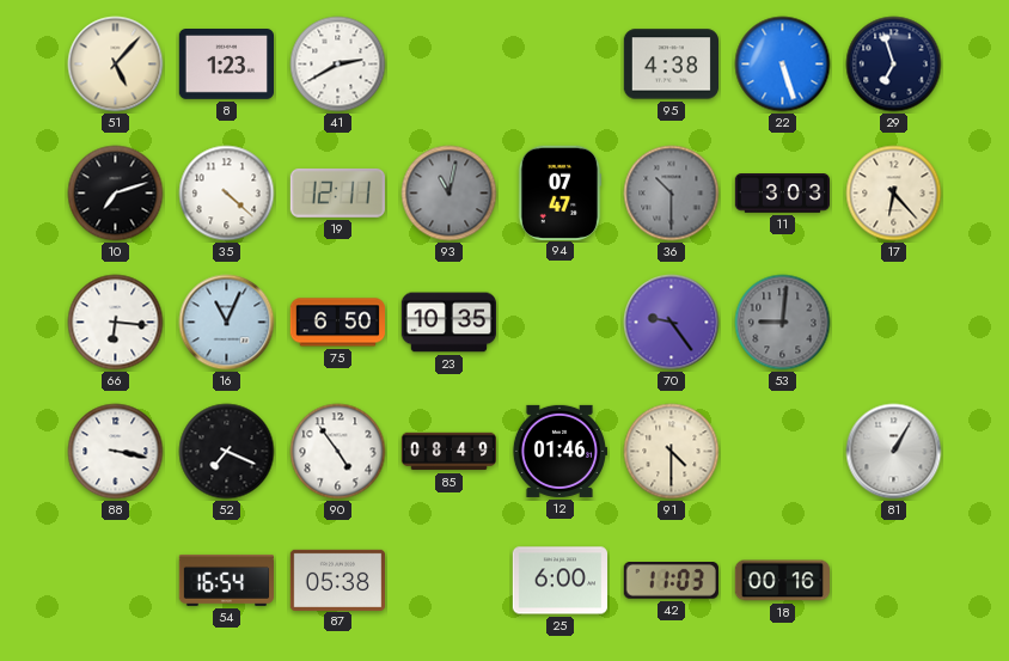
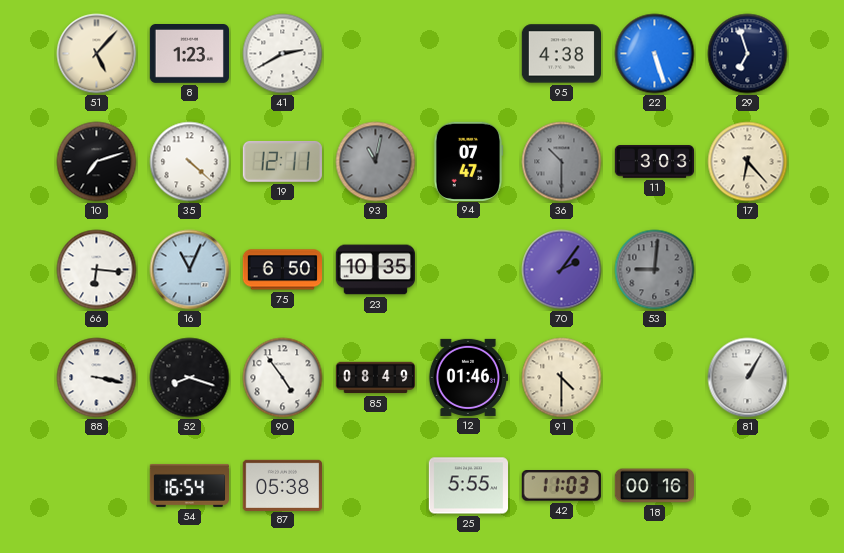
70: 9:24 -> 2:06
52: 7:19 -> 8:18
25: 6:00 -> 5:55
